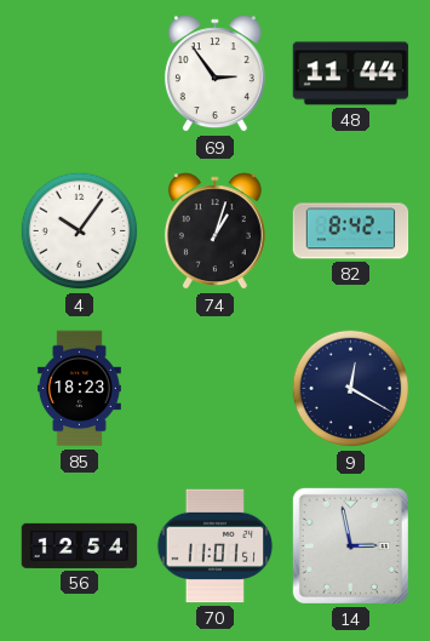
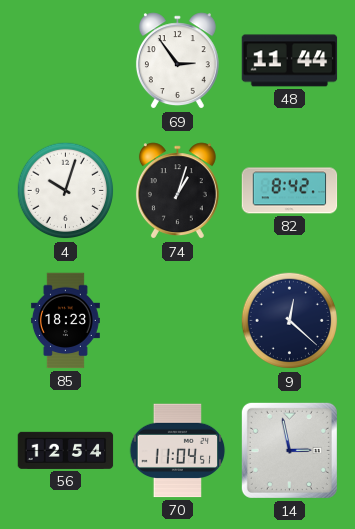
4: 10:06 -> 10:03
9: 12:20 -> 12:22
70: 11:01 -> 11:04
